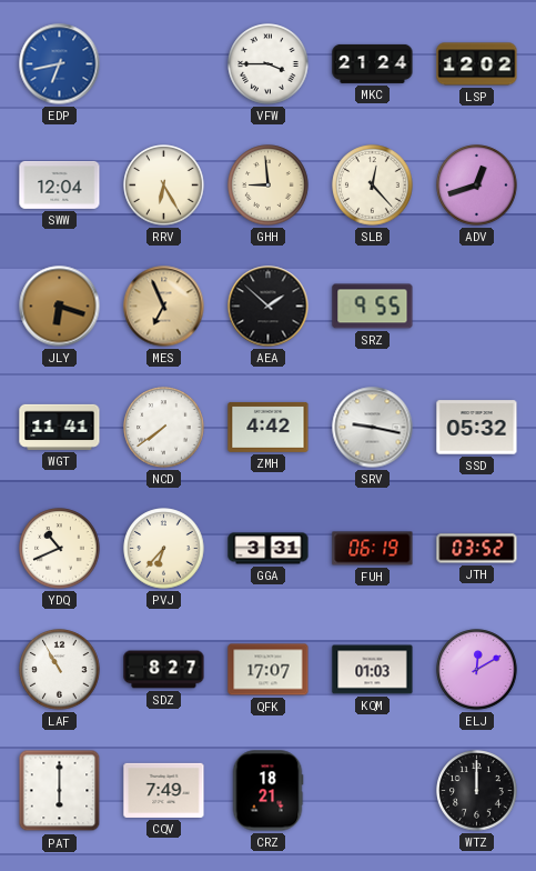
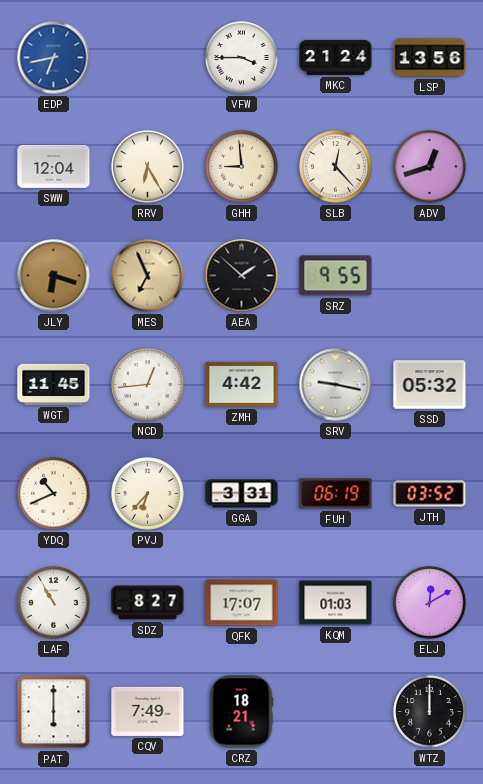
LSP: 12:02 -> 13:56
WGT: 11:41 -> 11:45
NCD: 7:39 -> 12:44
